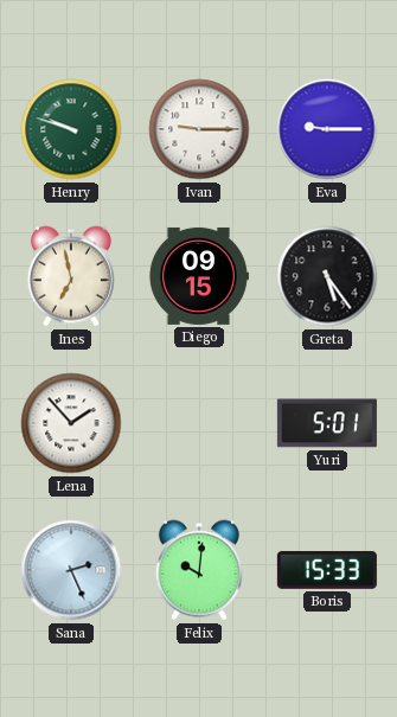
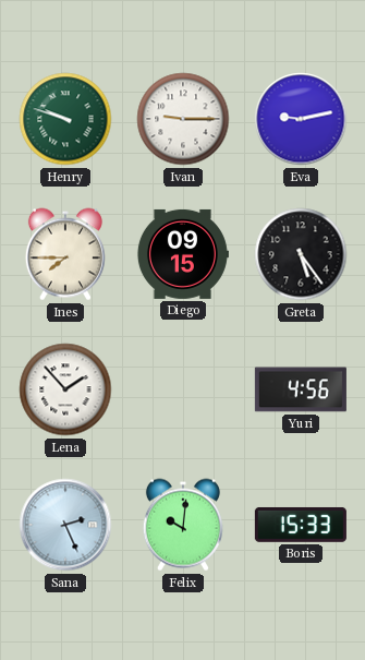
Eva: 9:15 -> 9:13
Ines: 6:58 -> 7:45
Yuri: 5:01 -> 4:56
